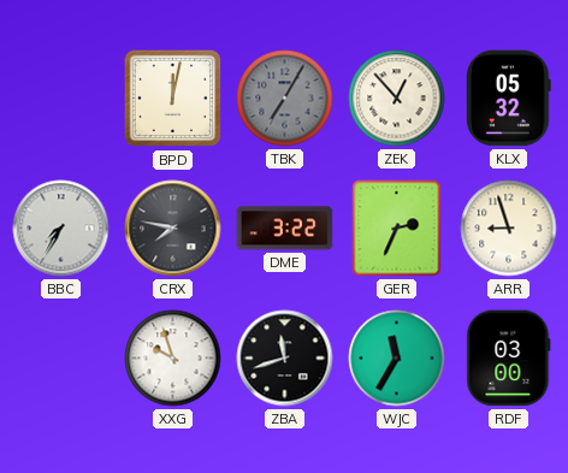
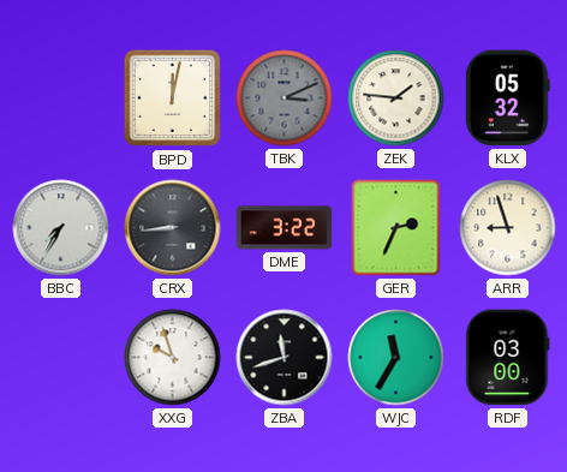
TBK: 7:05 -> 3:11
ZEK: 12:53 -> 1:46
CRX: 7:47 -> 8:44
